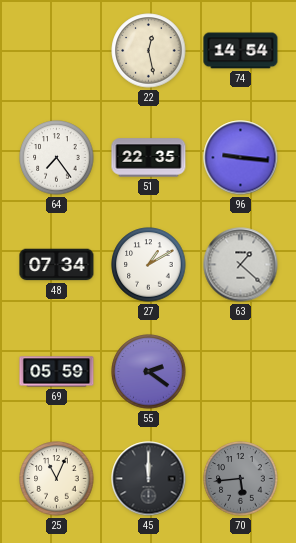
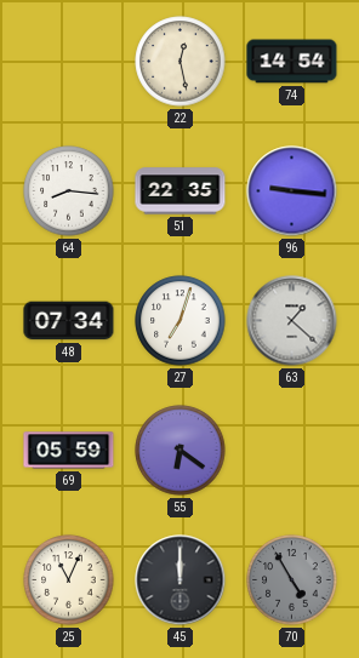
64: 7:24 -> 8:16
27: 1:10 -> 7:03
55: 2:21 -> 6:21
70: 5:44 -> 4:55
